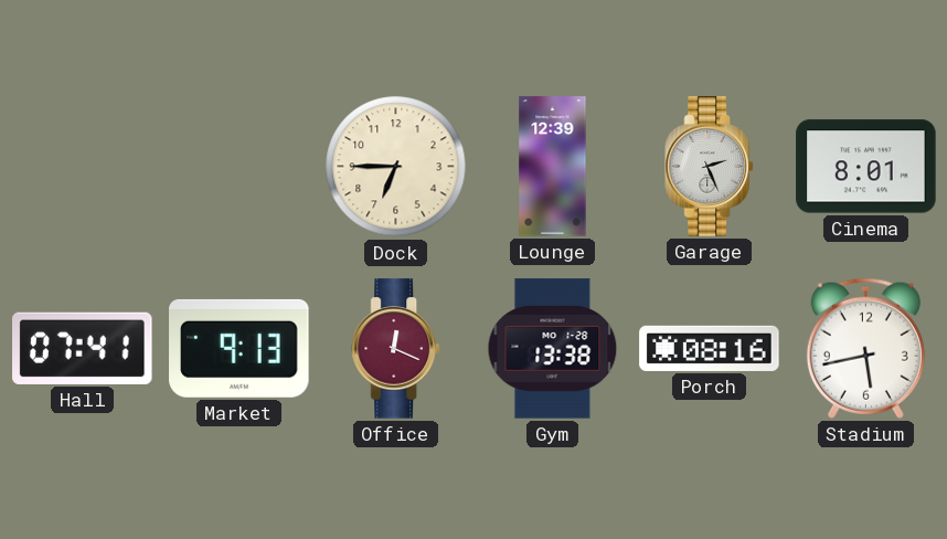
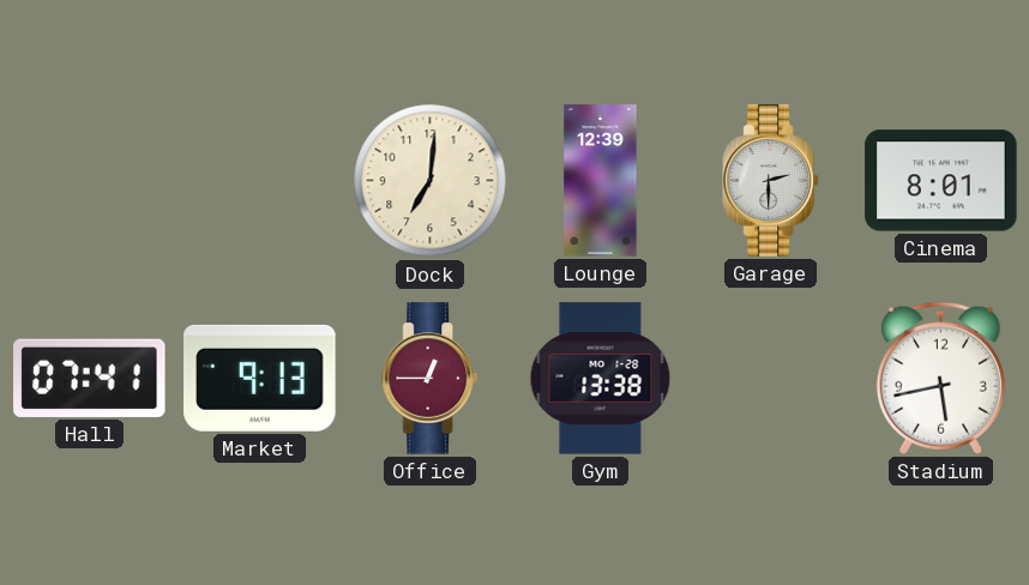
Dock: 6:45 -> 7:01
Garage: 2:26 -> 2:30
Office: 12:19 -> 12:45
Porch: 08:16 -> none
